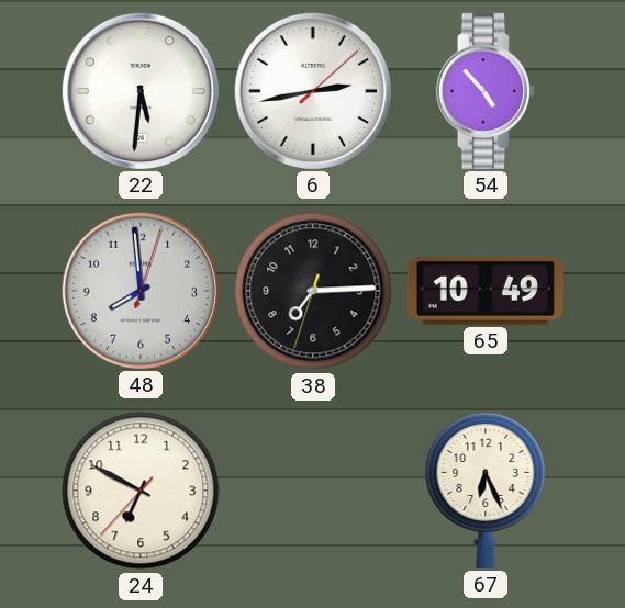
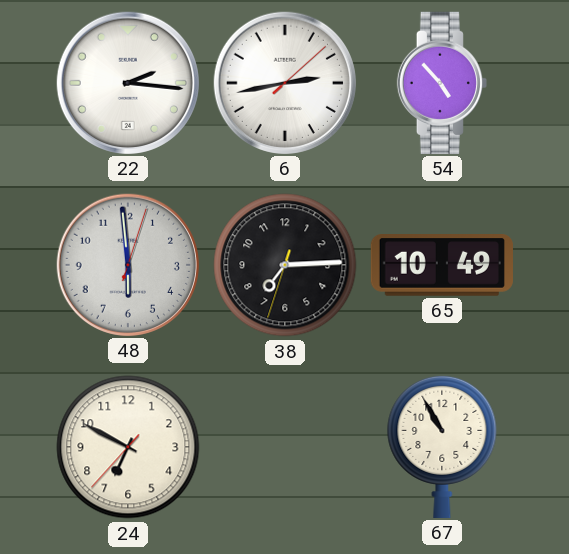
22: 5:31 -> 2:16
48: 7:59 -> 5:59
67: 6:26 -> 10:55
